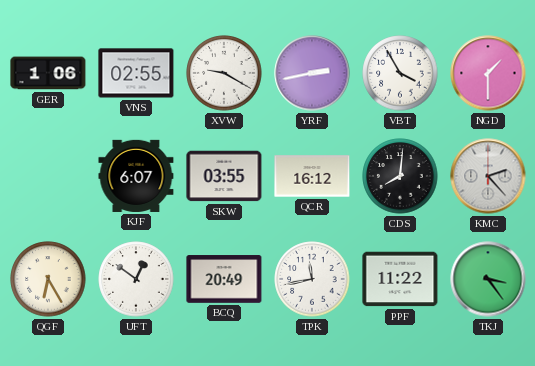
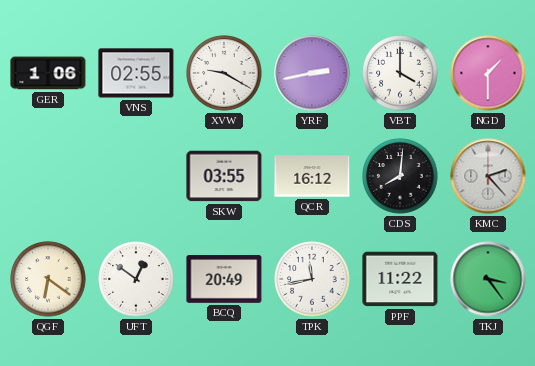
VBT: 3:55 -> 4:00
KJF: 6:07 -> none
QGF: 6:25 -> 6:21
